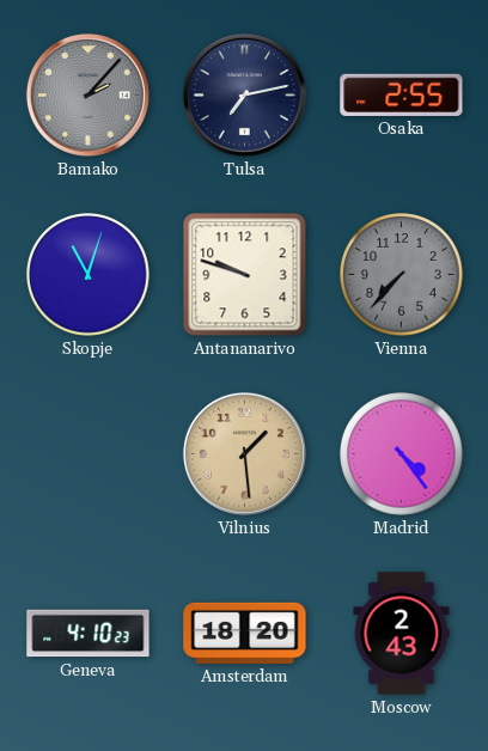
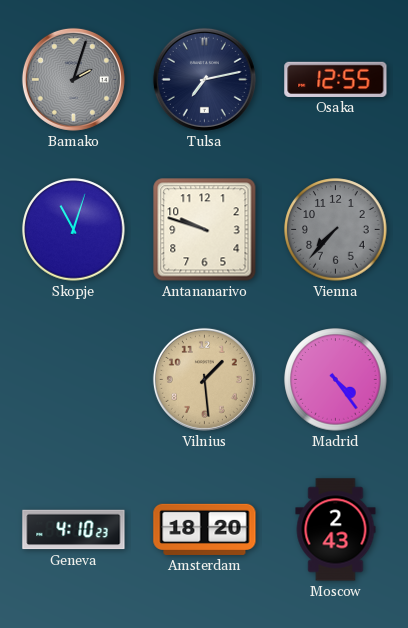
Bamako: 2:07 -> 2:03
Osaka: 2:55 -> 12:55
